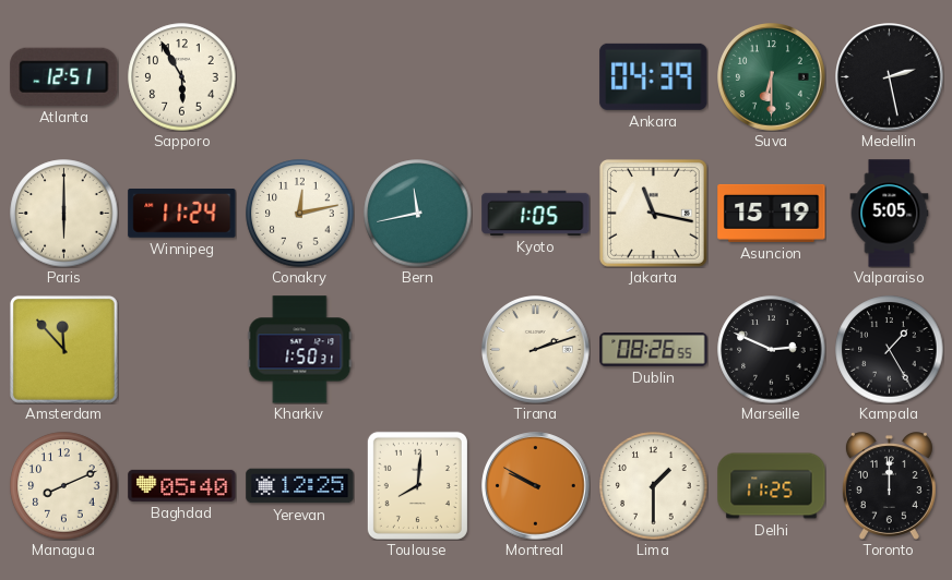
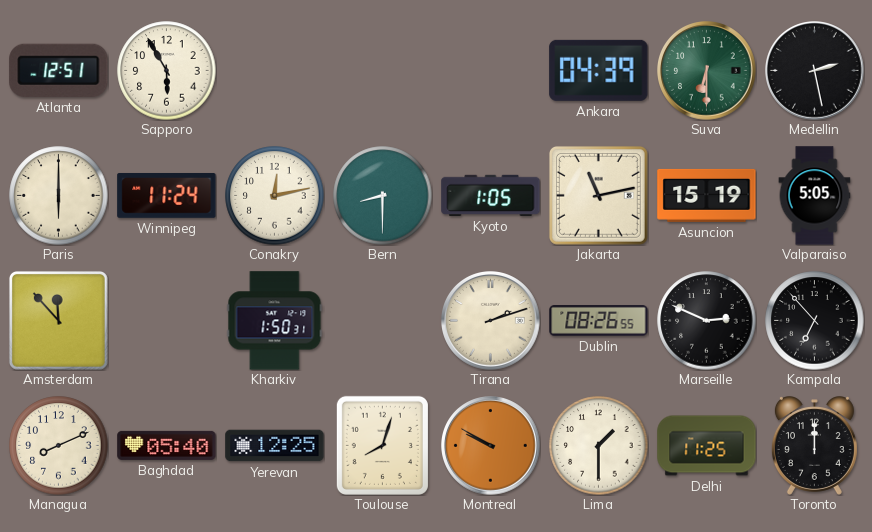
Bern: 11:43 -> 8:30
Jakarta: 11:17 -> 11:13
Kampala: 1:25 -> 6:53
Toulouse: 8:01 -> 8:03
